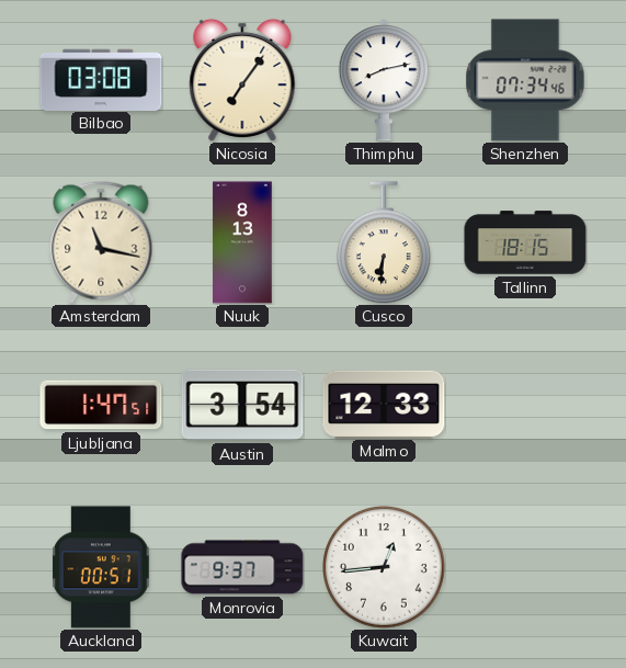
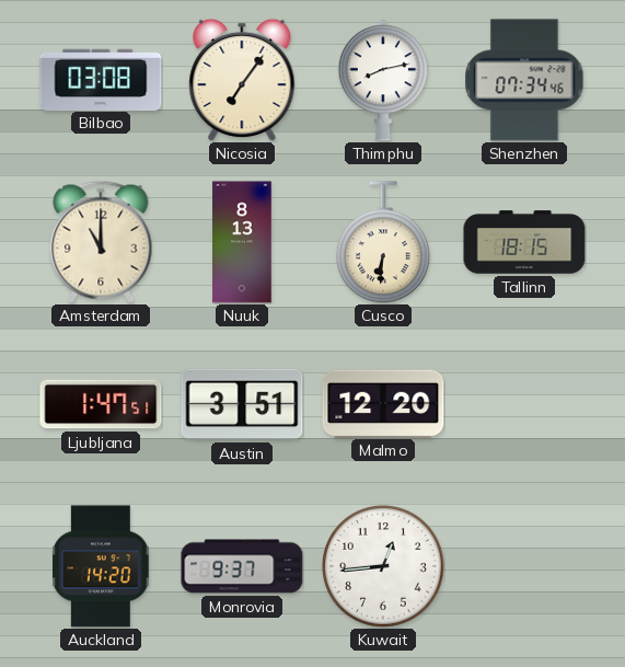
Amsterdam: 11:17 -> 11:00
Austin: 3:54 -> 3:51
Malmo: 12:33 -> 12:20
Auckland: 00:51 -> 14:20
